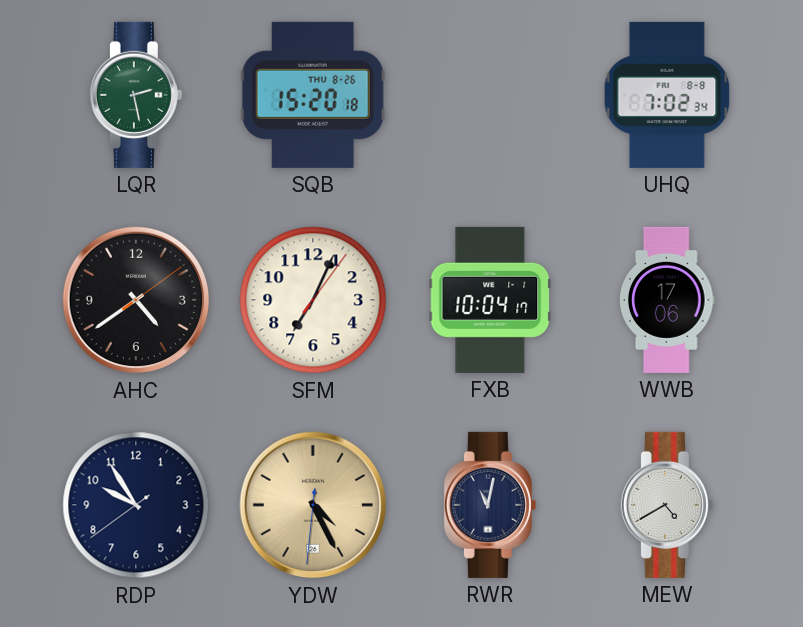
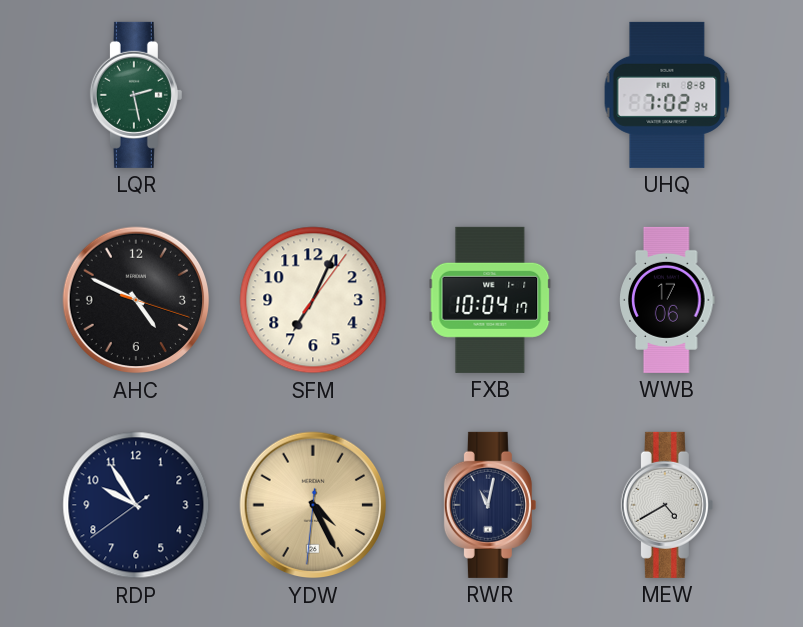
SQB: 15:20 -> none
AHC: 4:39 -> 4:49
